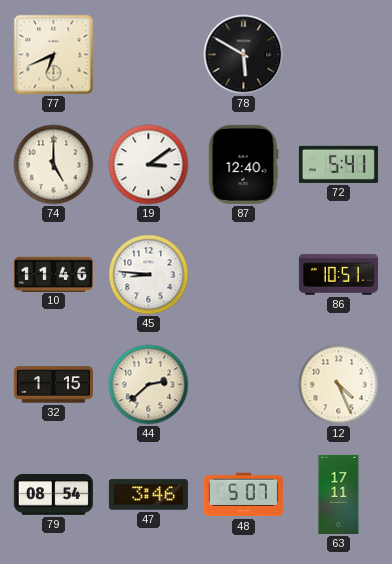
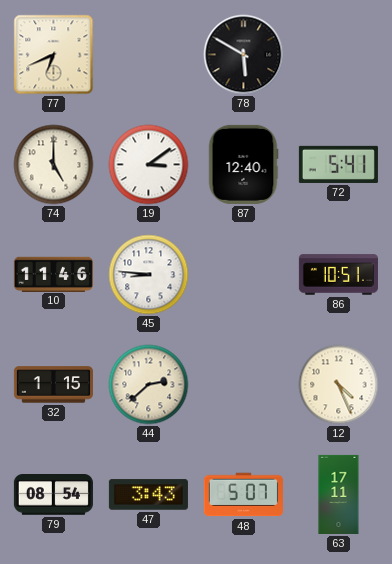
47: 3:46 -> 3:43
